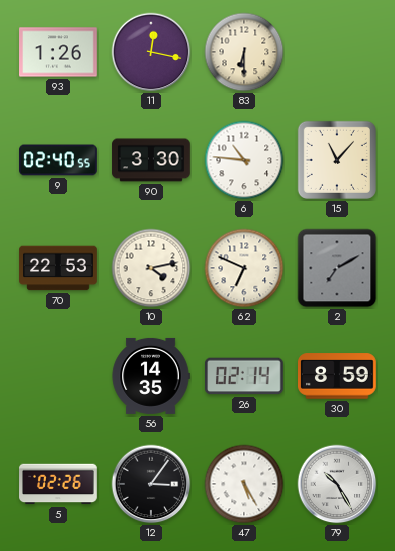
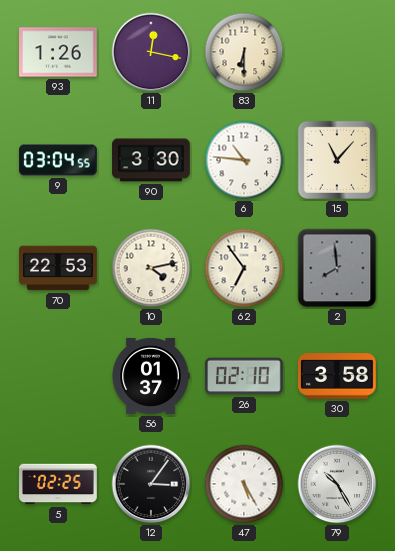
9: 02:40 -> 03:04
62: 6:49 -> 6:54
2: 7:10 -> 7:59
56: 14:35 -> 01:37
26: 02:14 -> 02:10
30: 8:59 -> 3:58
5: 02:26 -> 02:25
